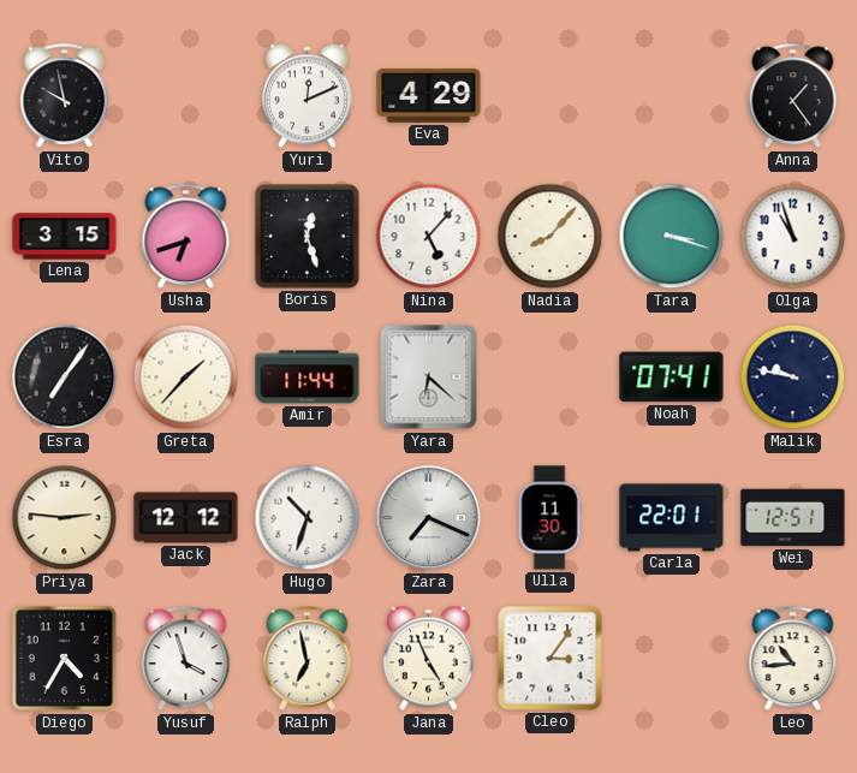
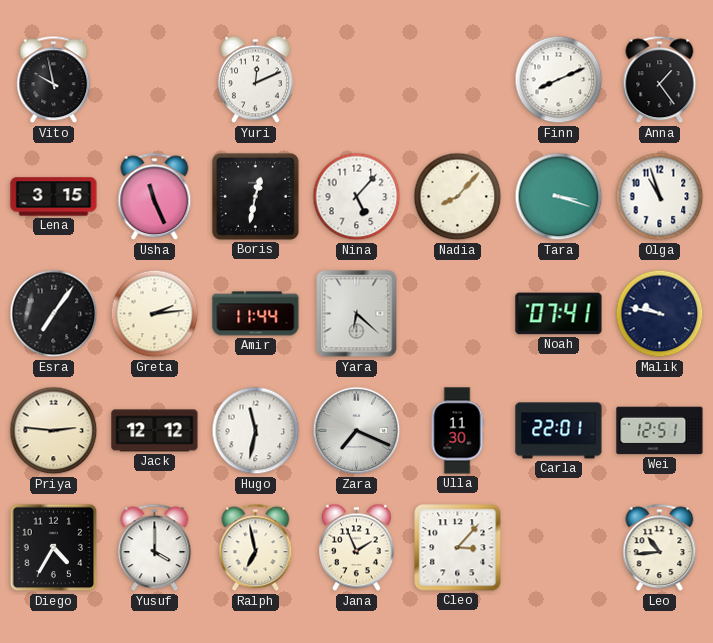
Eva: 4:29 -> none
Finn: none -> 8:11
Usha: 6:42 -> 11:26
Boris: 12:27 -> 12:32
Greta: 1:37 -> 2:14
Hugo: 10:33 -> 11:32
Yusuf: 3:57 -> 4:00
Jana: 4:56 -> 1:56
Cleo: 3:06 -> 3:07
